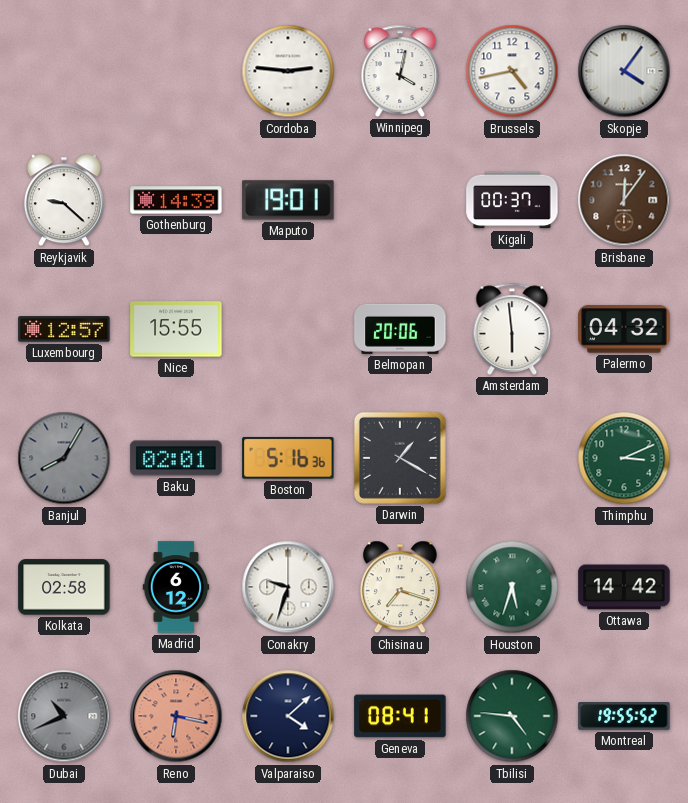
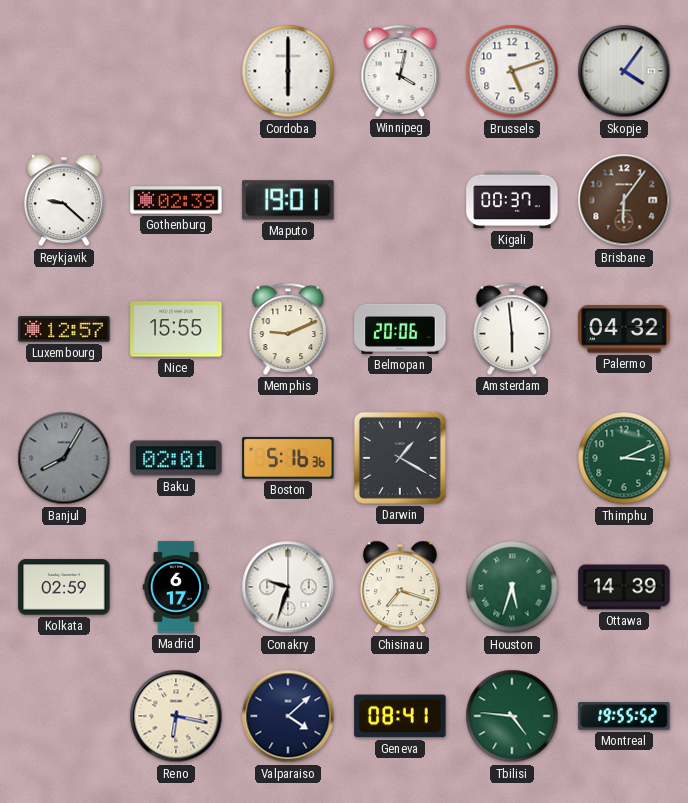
Cordoba: 2:46 -> 6:00
Brussels: 4:43 -> 5:12
Gothenburg: 14:39 -> 02:39
Brisbane: 12:06 -> 6:06
Memphis: none -> 9:11
Kolkata: 02:58 -> 02:59
Madrid: 6:12 -> 6:17
Ottawa: 14:42 -> 14:39
Dubai: 10:41 -> none
Reno dial: salmon -> cream
